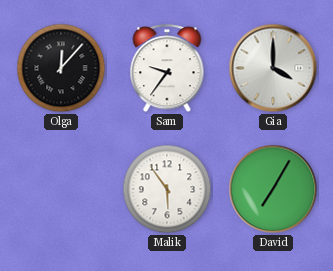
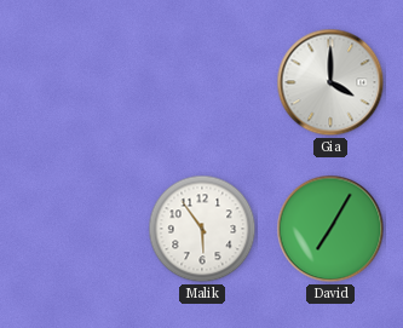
Olga: 12:07 -> none
Sam: 9:36 -> none
